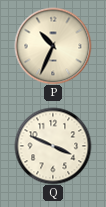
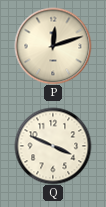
P: 10:34 -> 12:12
